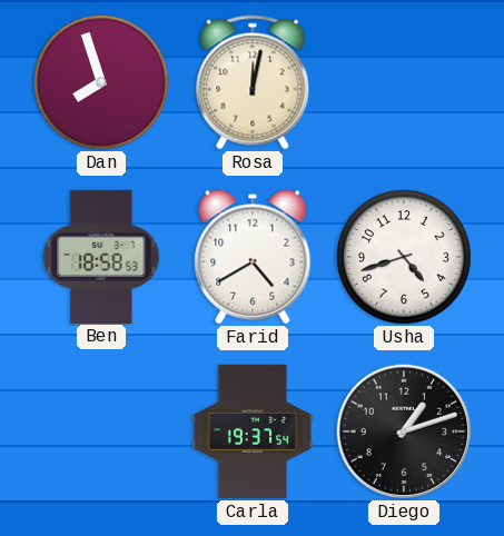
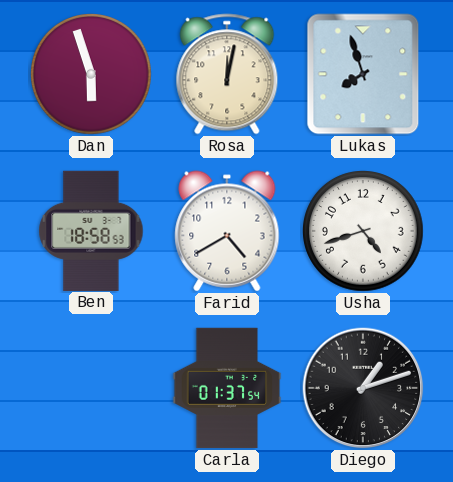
Dan: 7:57 -> 5:57
Lukas: none -> 7:57
Carla: 19:37 -> 01:37
